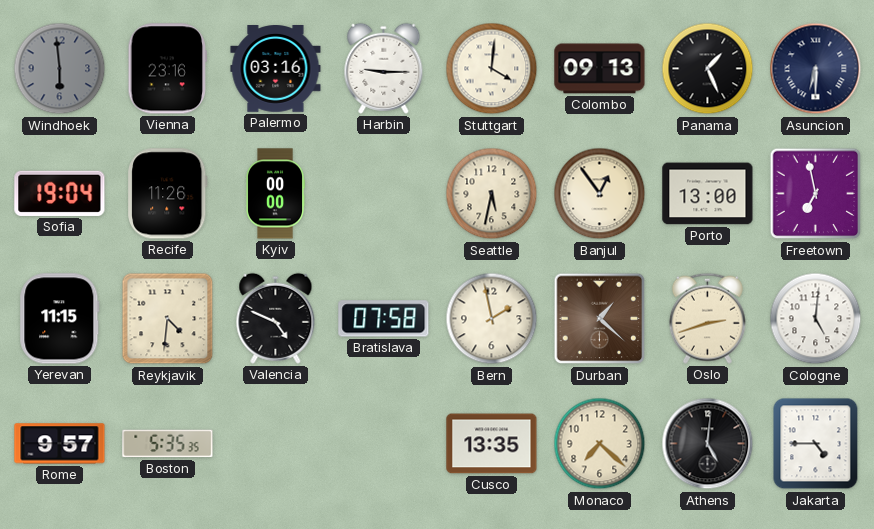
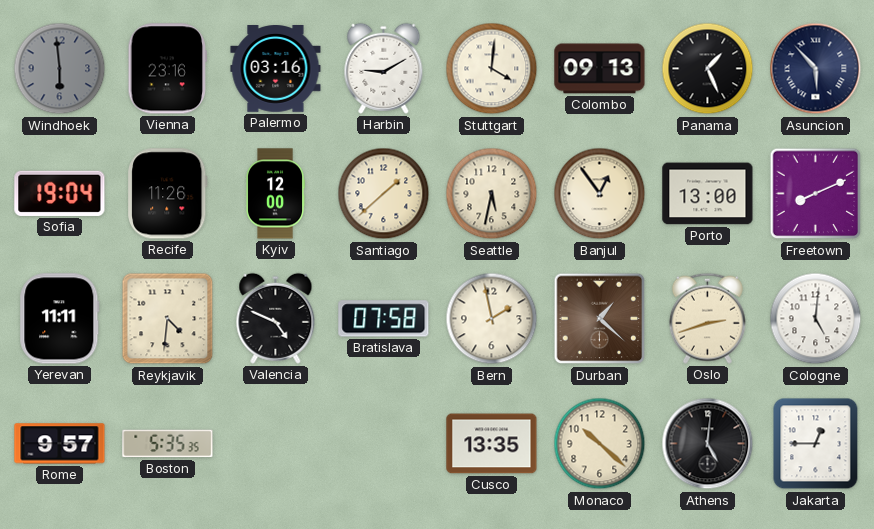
Harbin: 9:15 -> 9:10
Asuncion: 6:30 -> 5:53
Kyiv: 00:00 -> 12:00
Santiago: none -> 1:38
Freetown: 6:58 -> 8:11
Yerevan: 11:15 -> 11:11
Monaco: 7:22 -> 10:22
Jakarta: 4:45 -> 12:45
